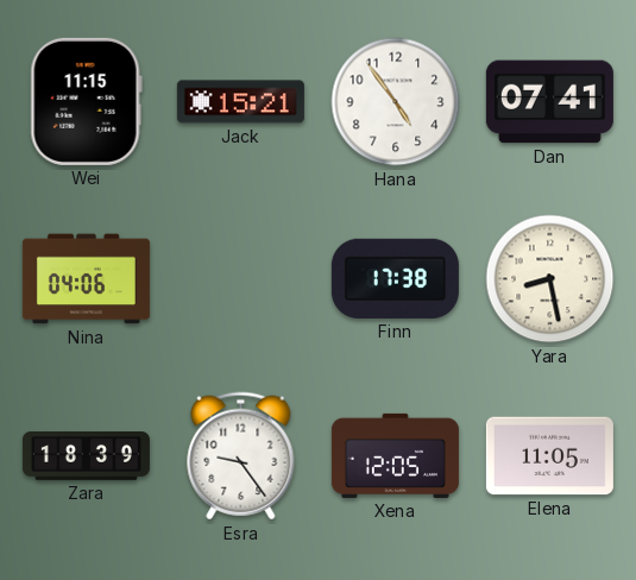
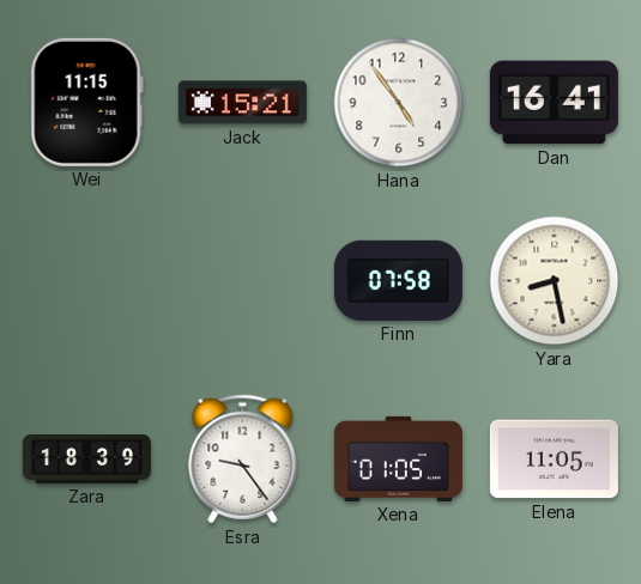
Dan: 07:41 -> 16:41
Nina: 04:06 -> none
Finn: 17:38 -> 07:58
Xena: 12:05 -> 01:05
